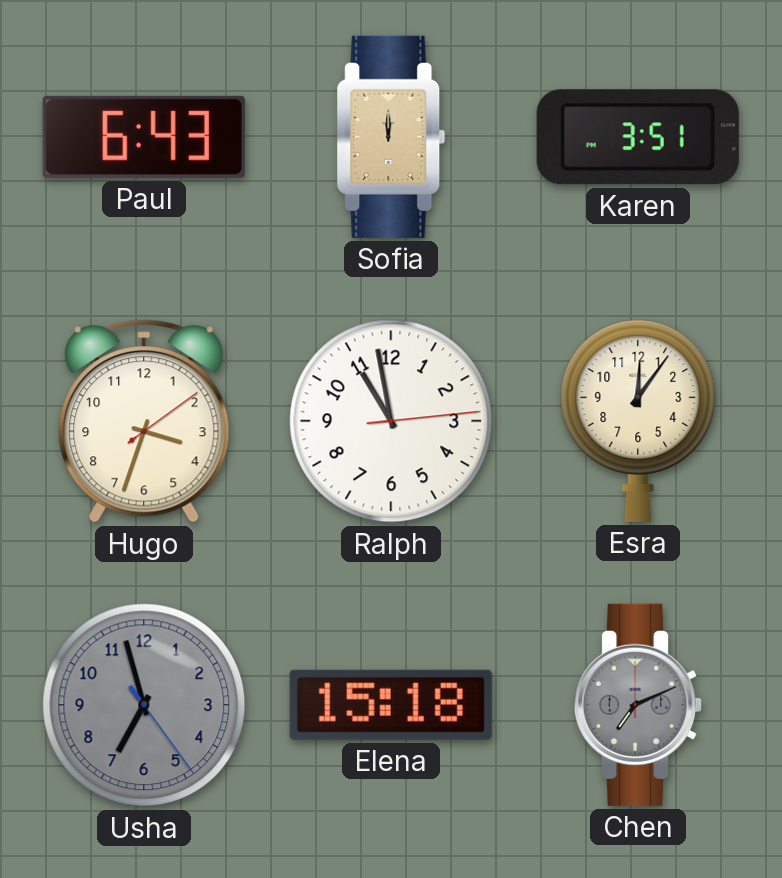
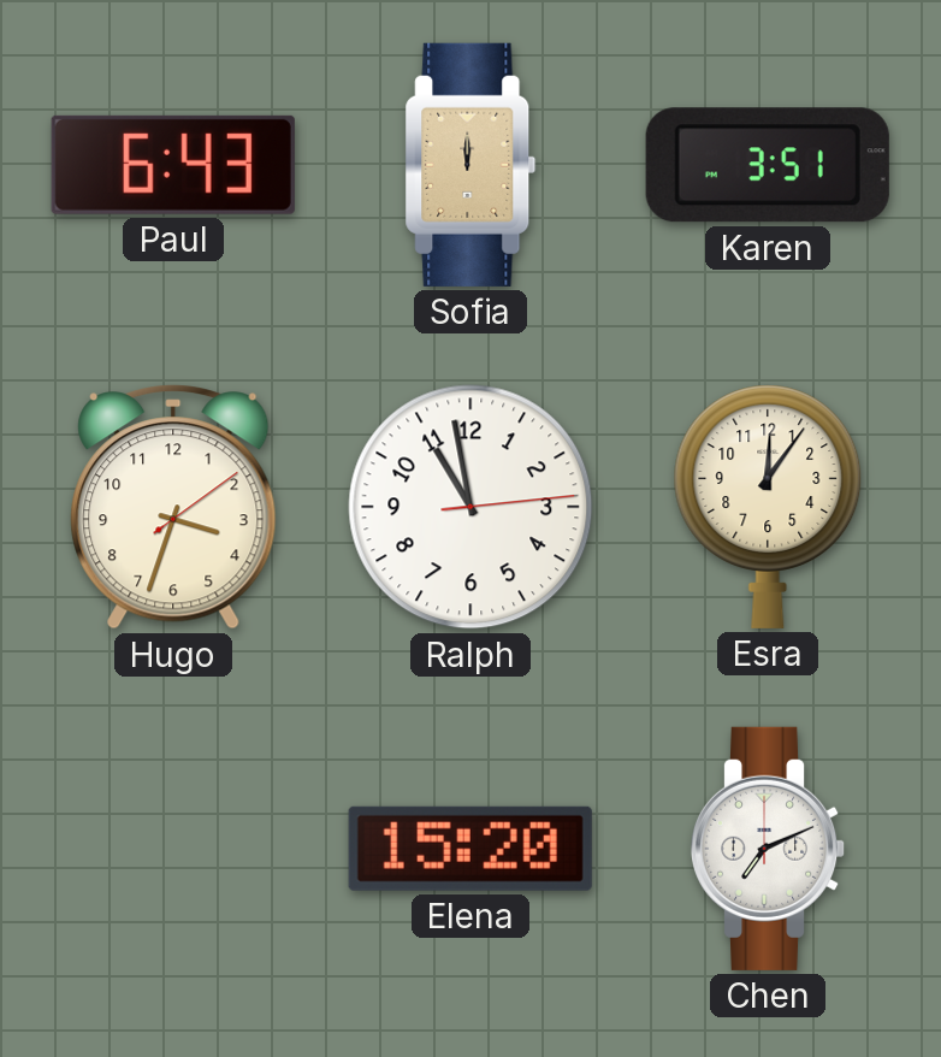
Usha: 6:57 -> none
Elena: 15:18 -> 15:20
Chen dial: grey -> white
